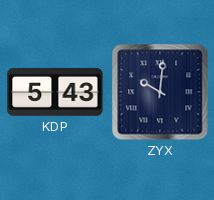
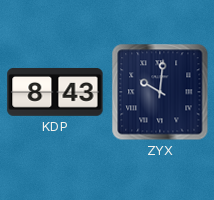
KDP: 5:43 -> 8:43
